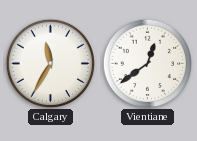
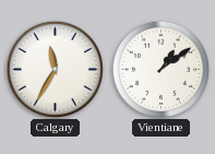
Vientiane: 12:39 -> 1:09
